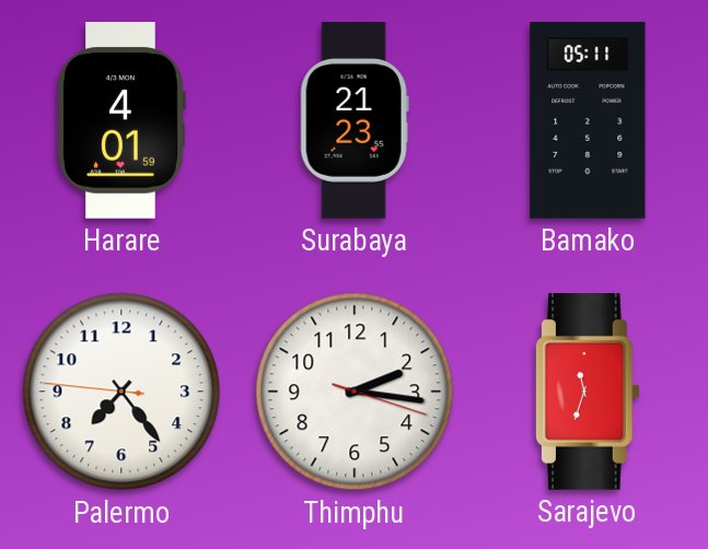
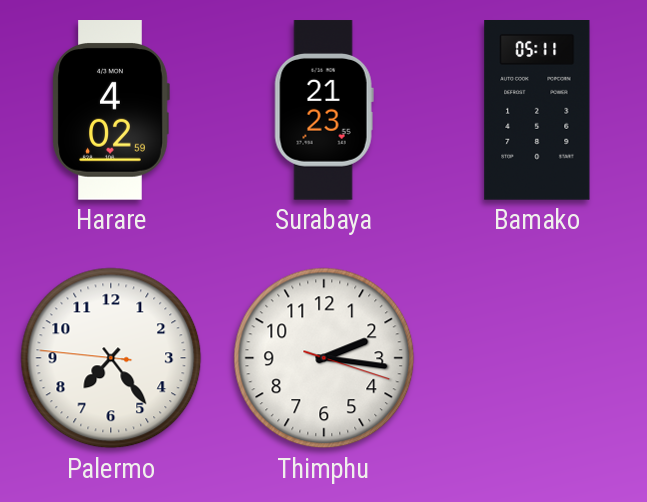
Harare: 4:01 -> 4:02
Sarajevo: 11:33 -> none
